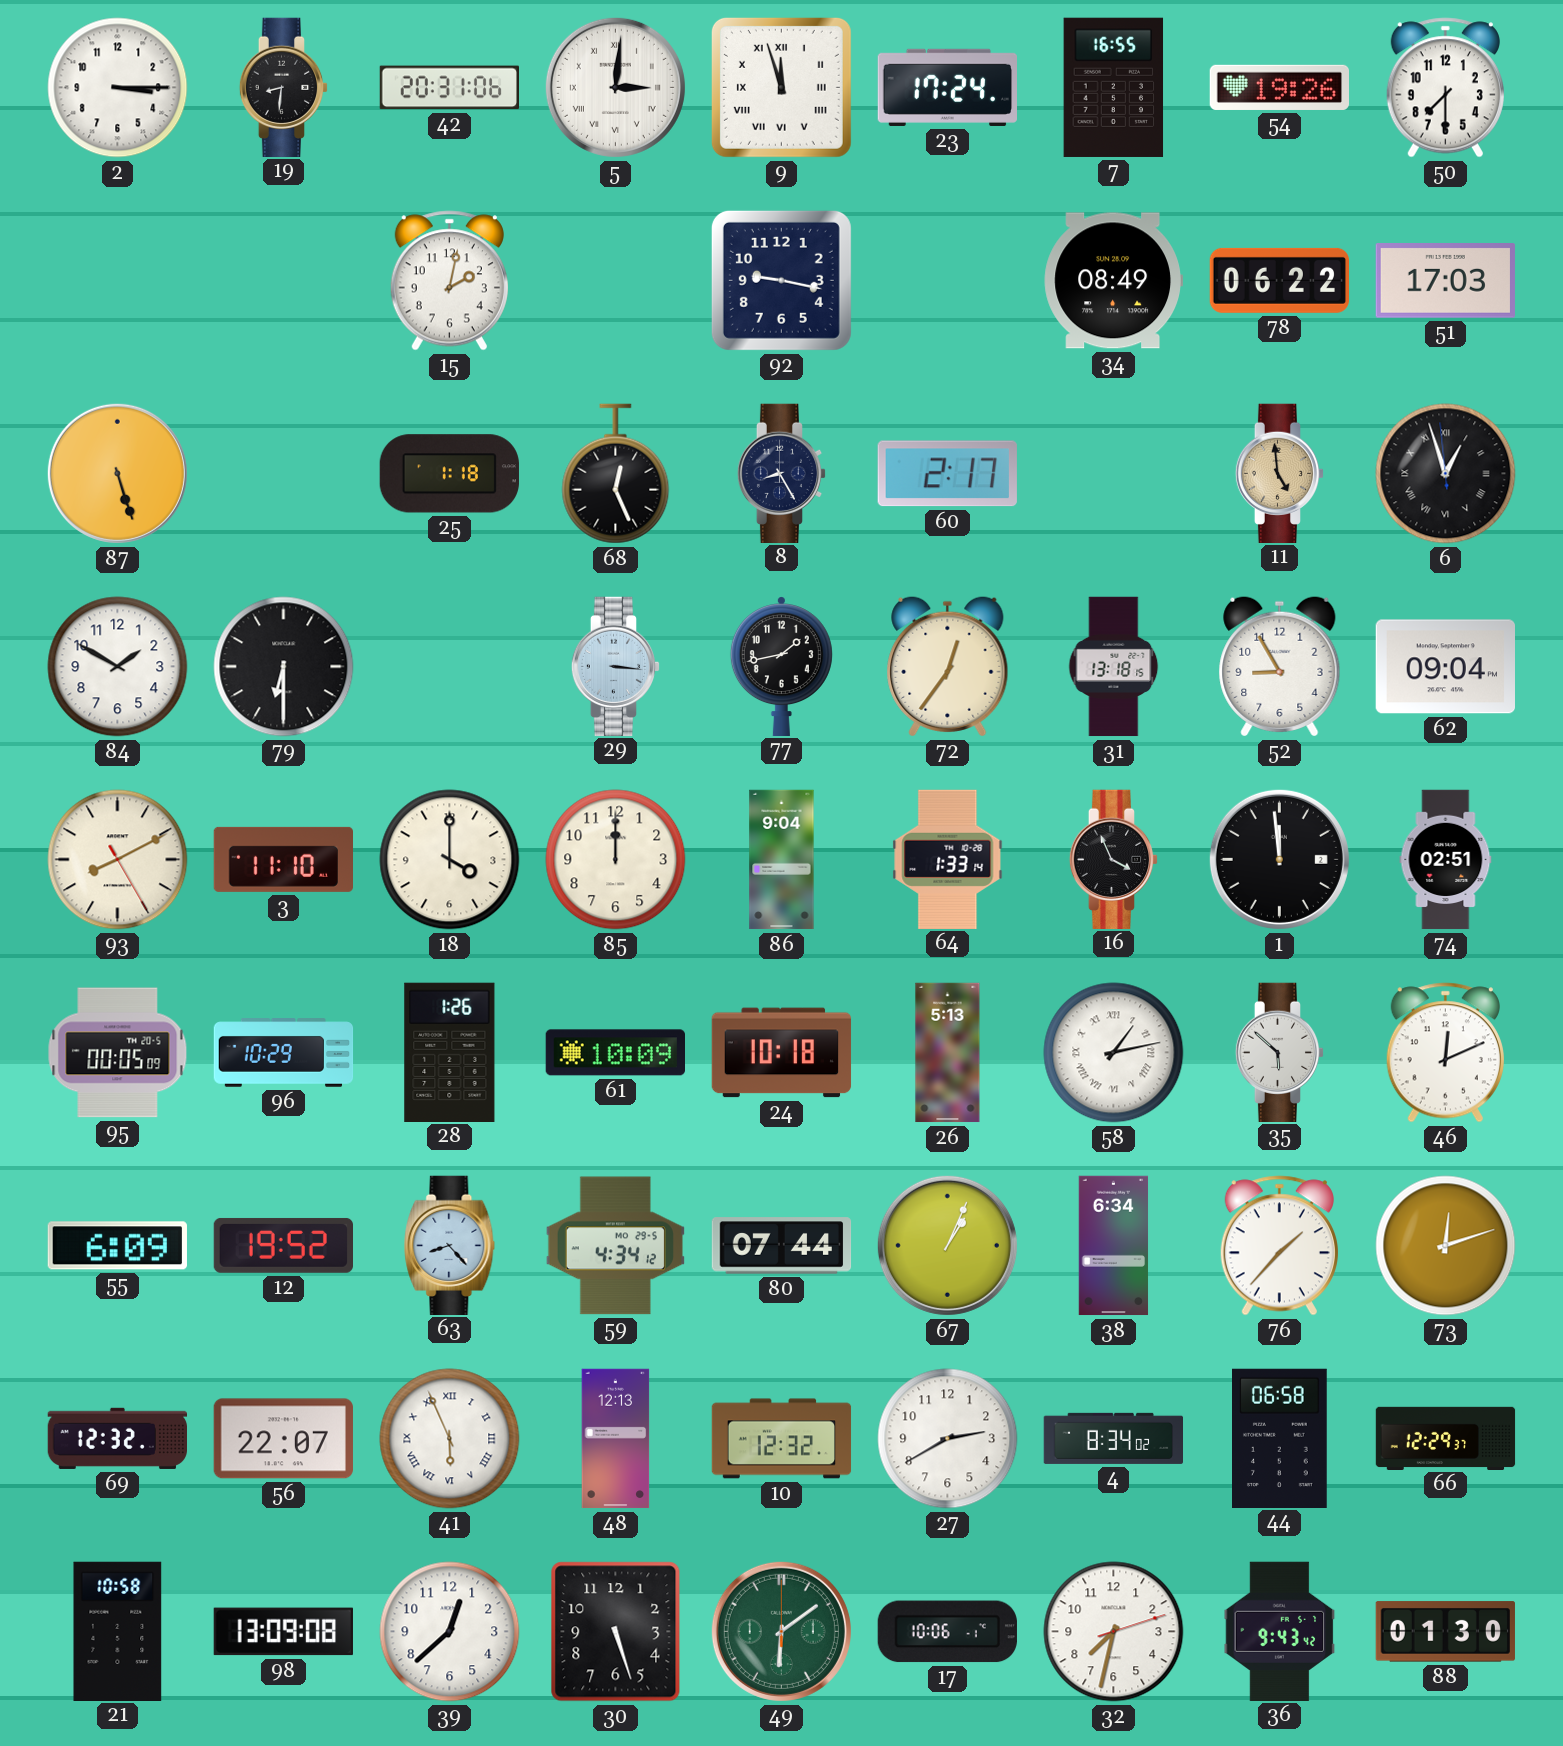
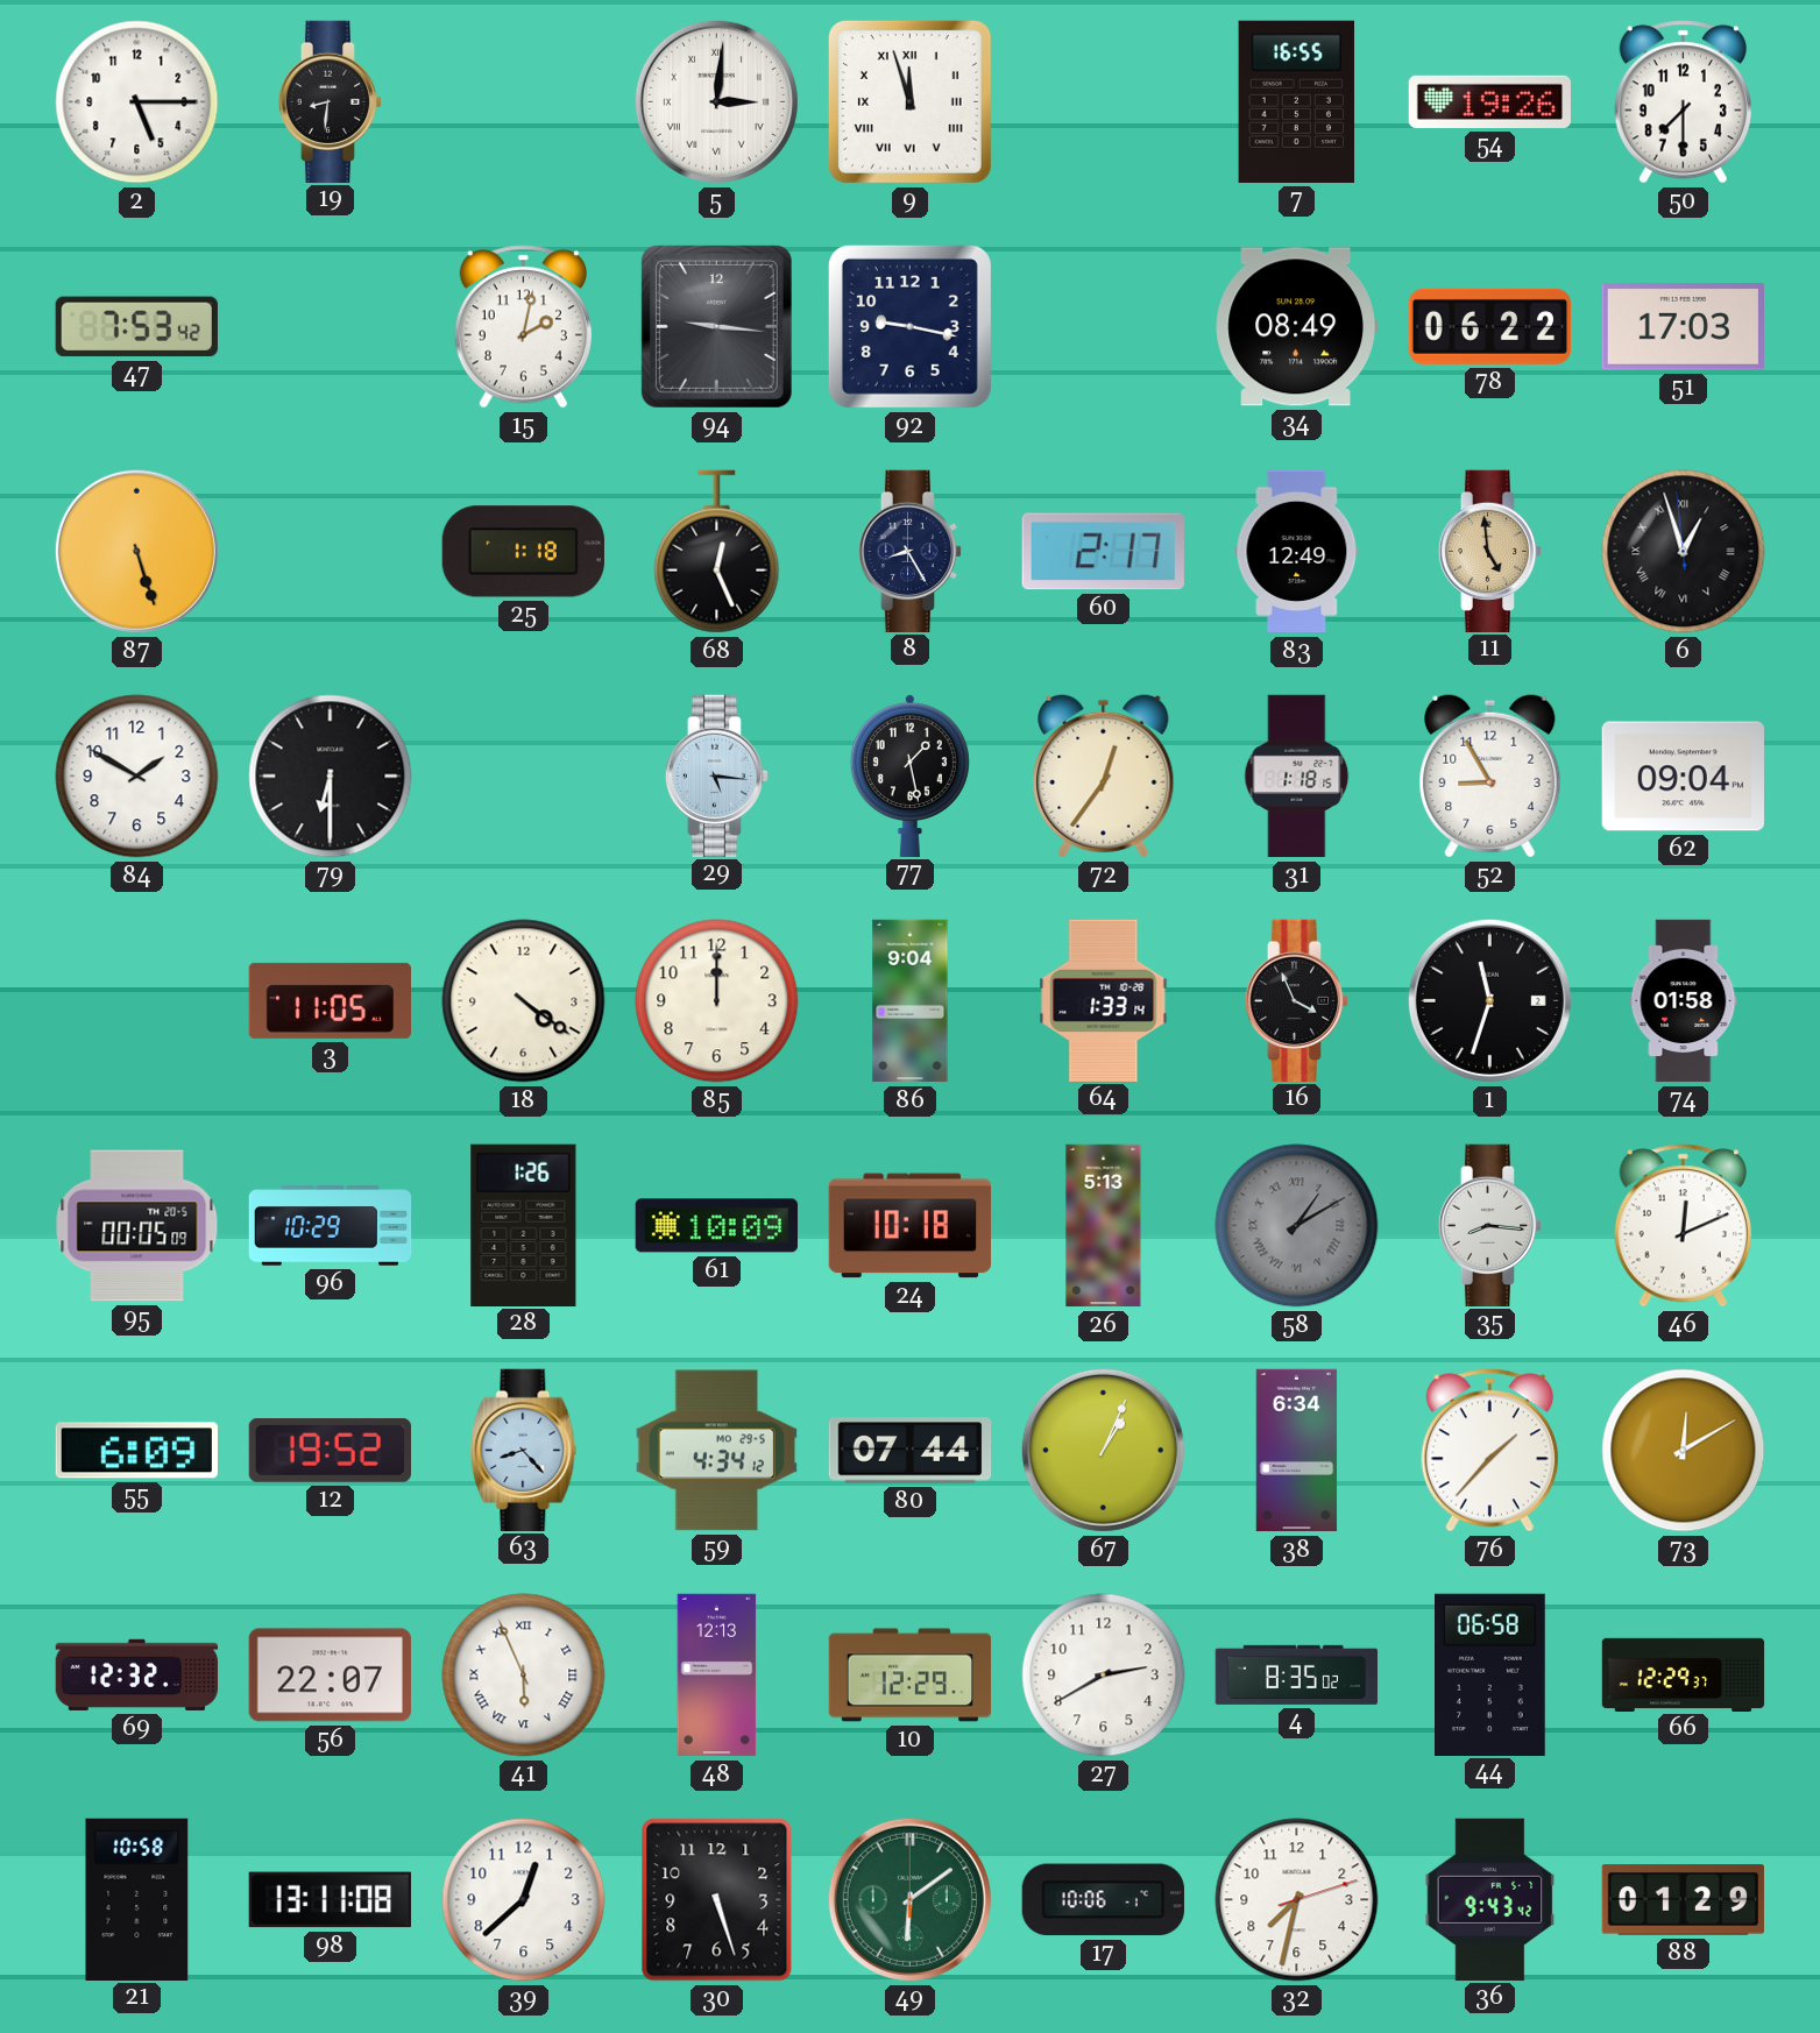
2: 3:15 -> 5:15
42: 20:31 -> none
23: 17:24 -> none
47: none -> 7:53
94: none -> 9:16
83: none -> 12:49
29: 3:16 -> 5:16
77: 1:43 -> 1:28
31: 13:18 -> 1:18
93: 8:10 -> none
3: 11:10 -> 11:05
18: 4:00 -> 4:21
1: 11:59 -> 11:33
74: 02:51 -> 01:58
58: 1:13 -> 1:10
58 dial: white -> grey
35: 5:52 -> 8:16
73: 12:12 -> 12:10
10: 12:32 -> 12:29
4: 8:34 -> 8:35
98: 13:09 -> 13:11
88: 01:30 -> 01:29
